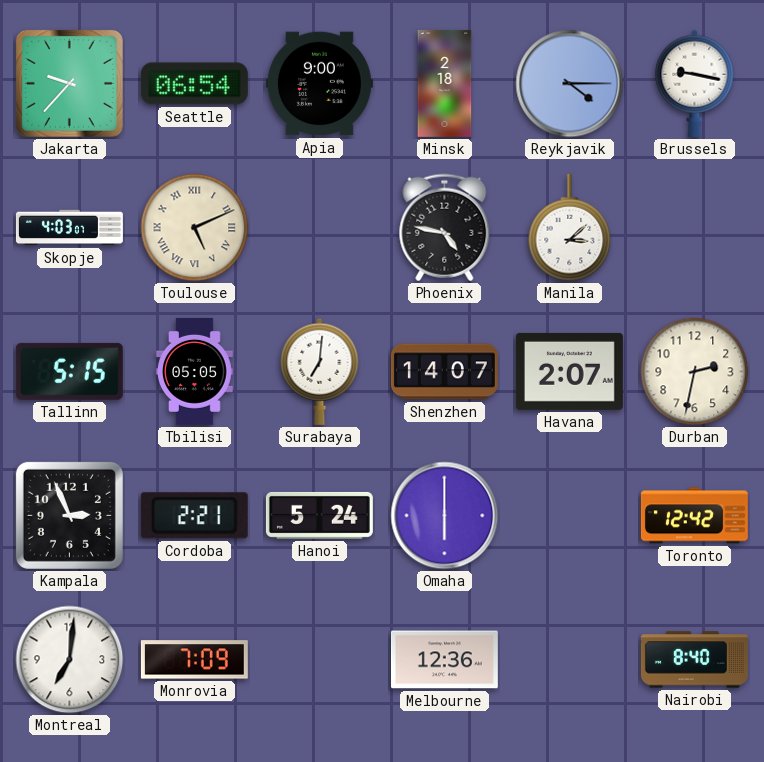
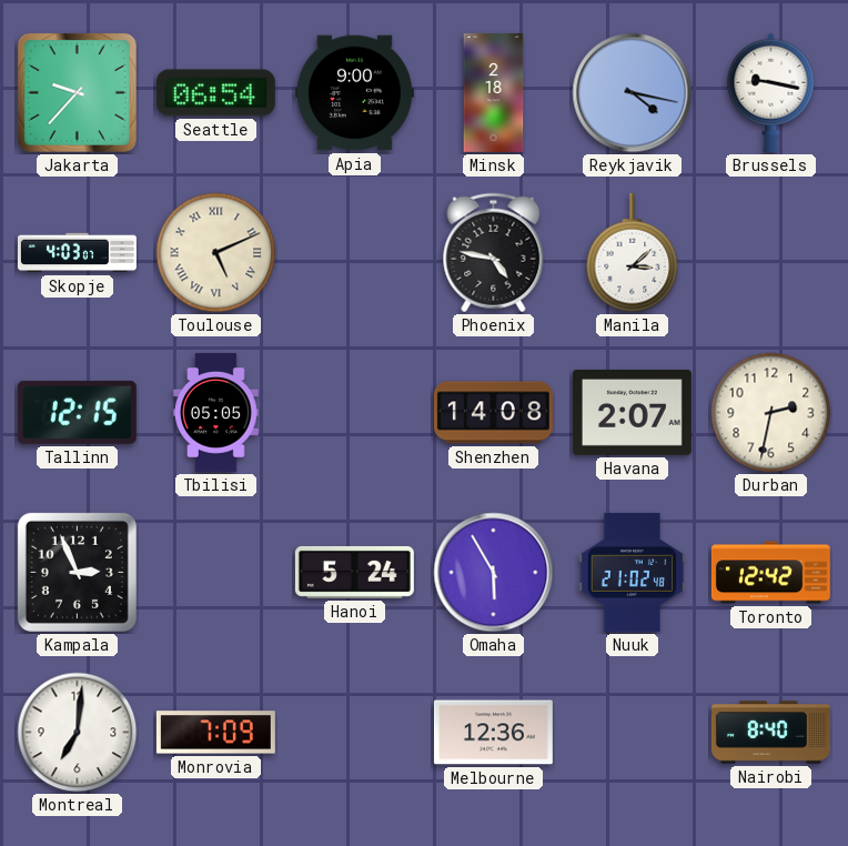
Reykjavik: 4:15 -> 4:17
Tallinn: 5:15 -> 12:15
Surabaya: 7:01 -> none
Shenzhen: 14:07 -> 14:08
Cordoba: 2:21 -> none
Omaha: 6:00 -> 5:55
Nuuk: none -> 21:02
